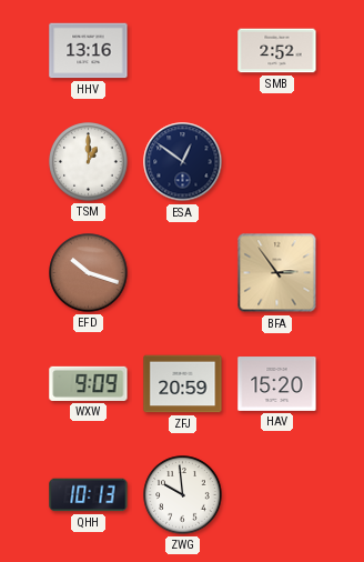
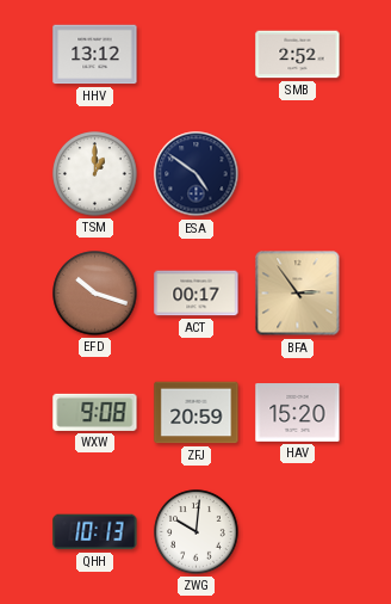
HHV: 13:16 -> 13:12
ESA: 12:51 -> 4:51
ACT: none -> 00:17
WXW: 9:09 -> 9:08
ZWG: 9:59 -> 10:01
